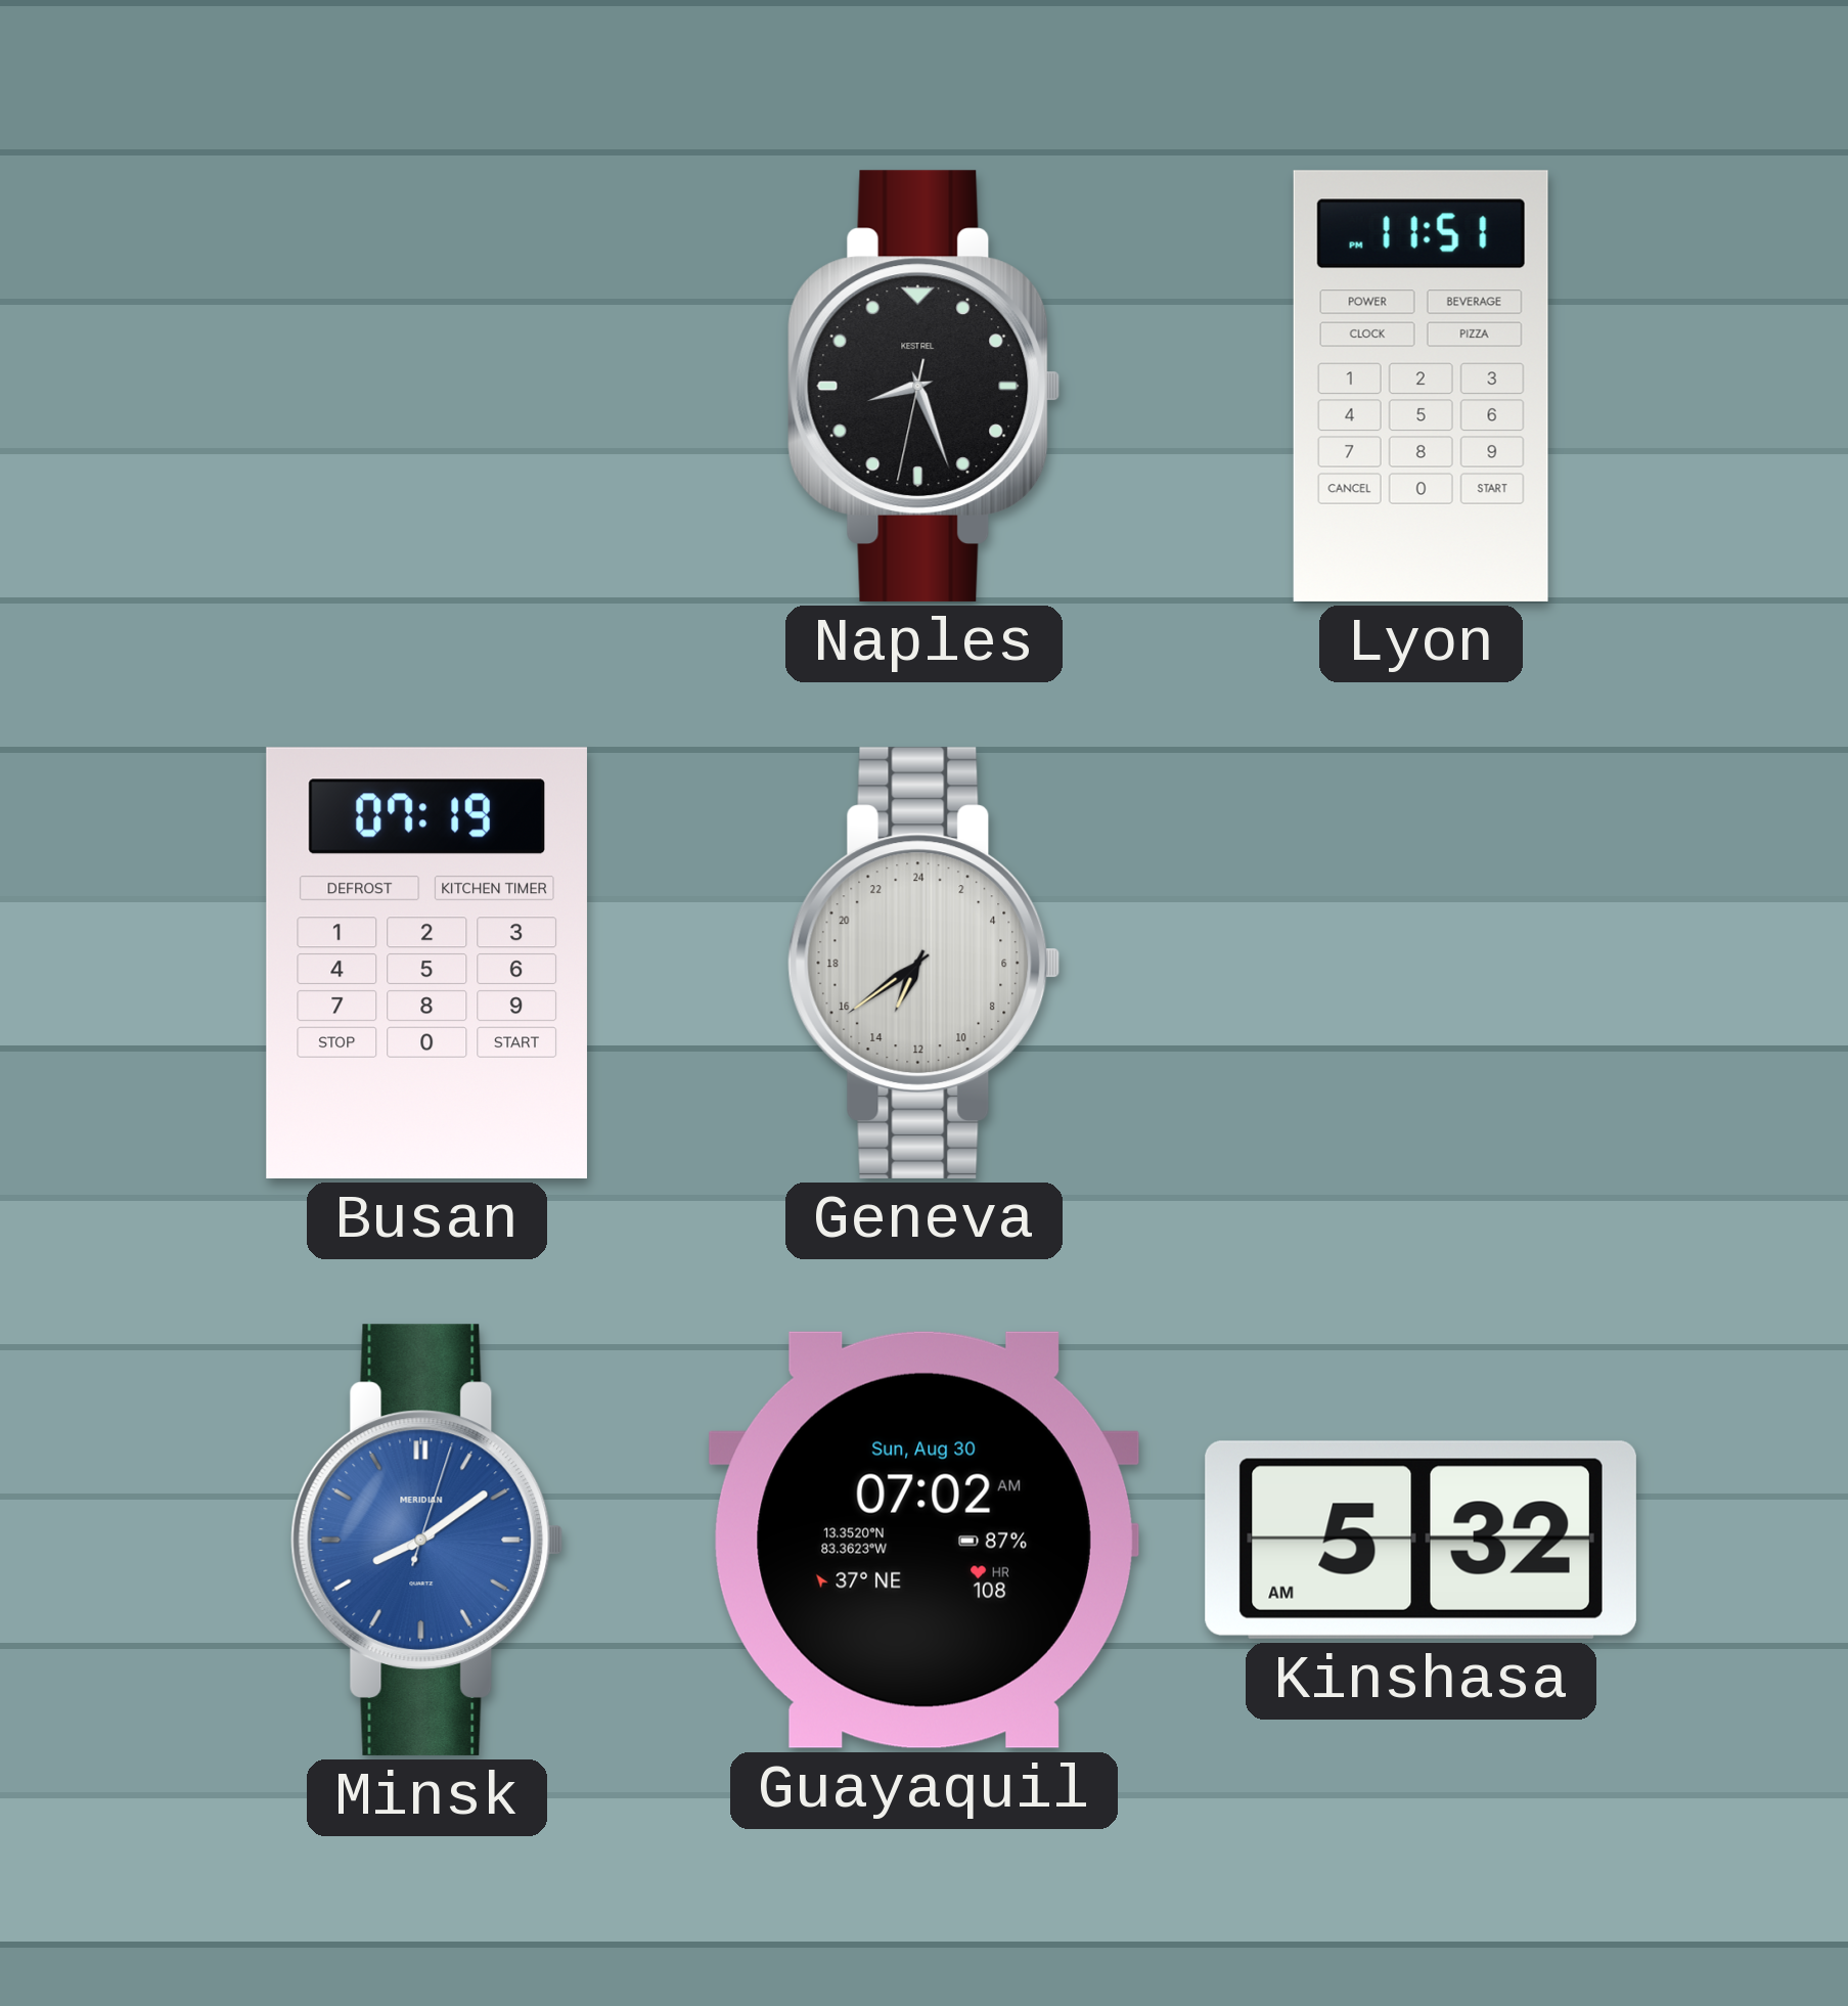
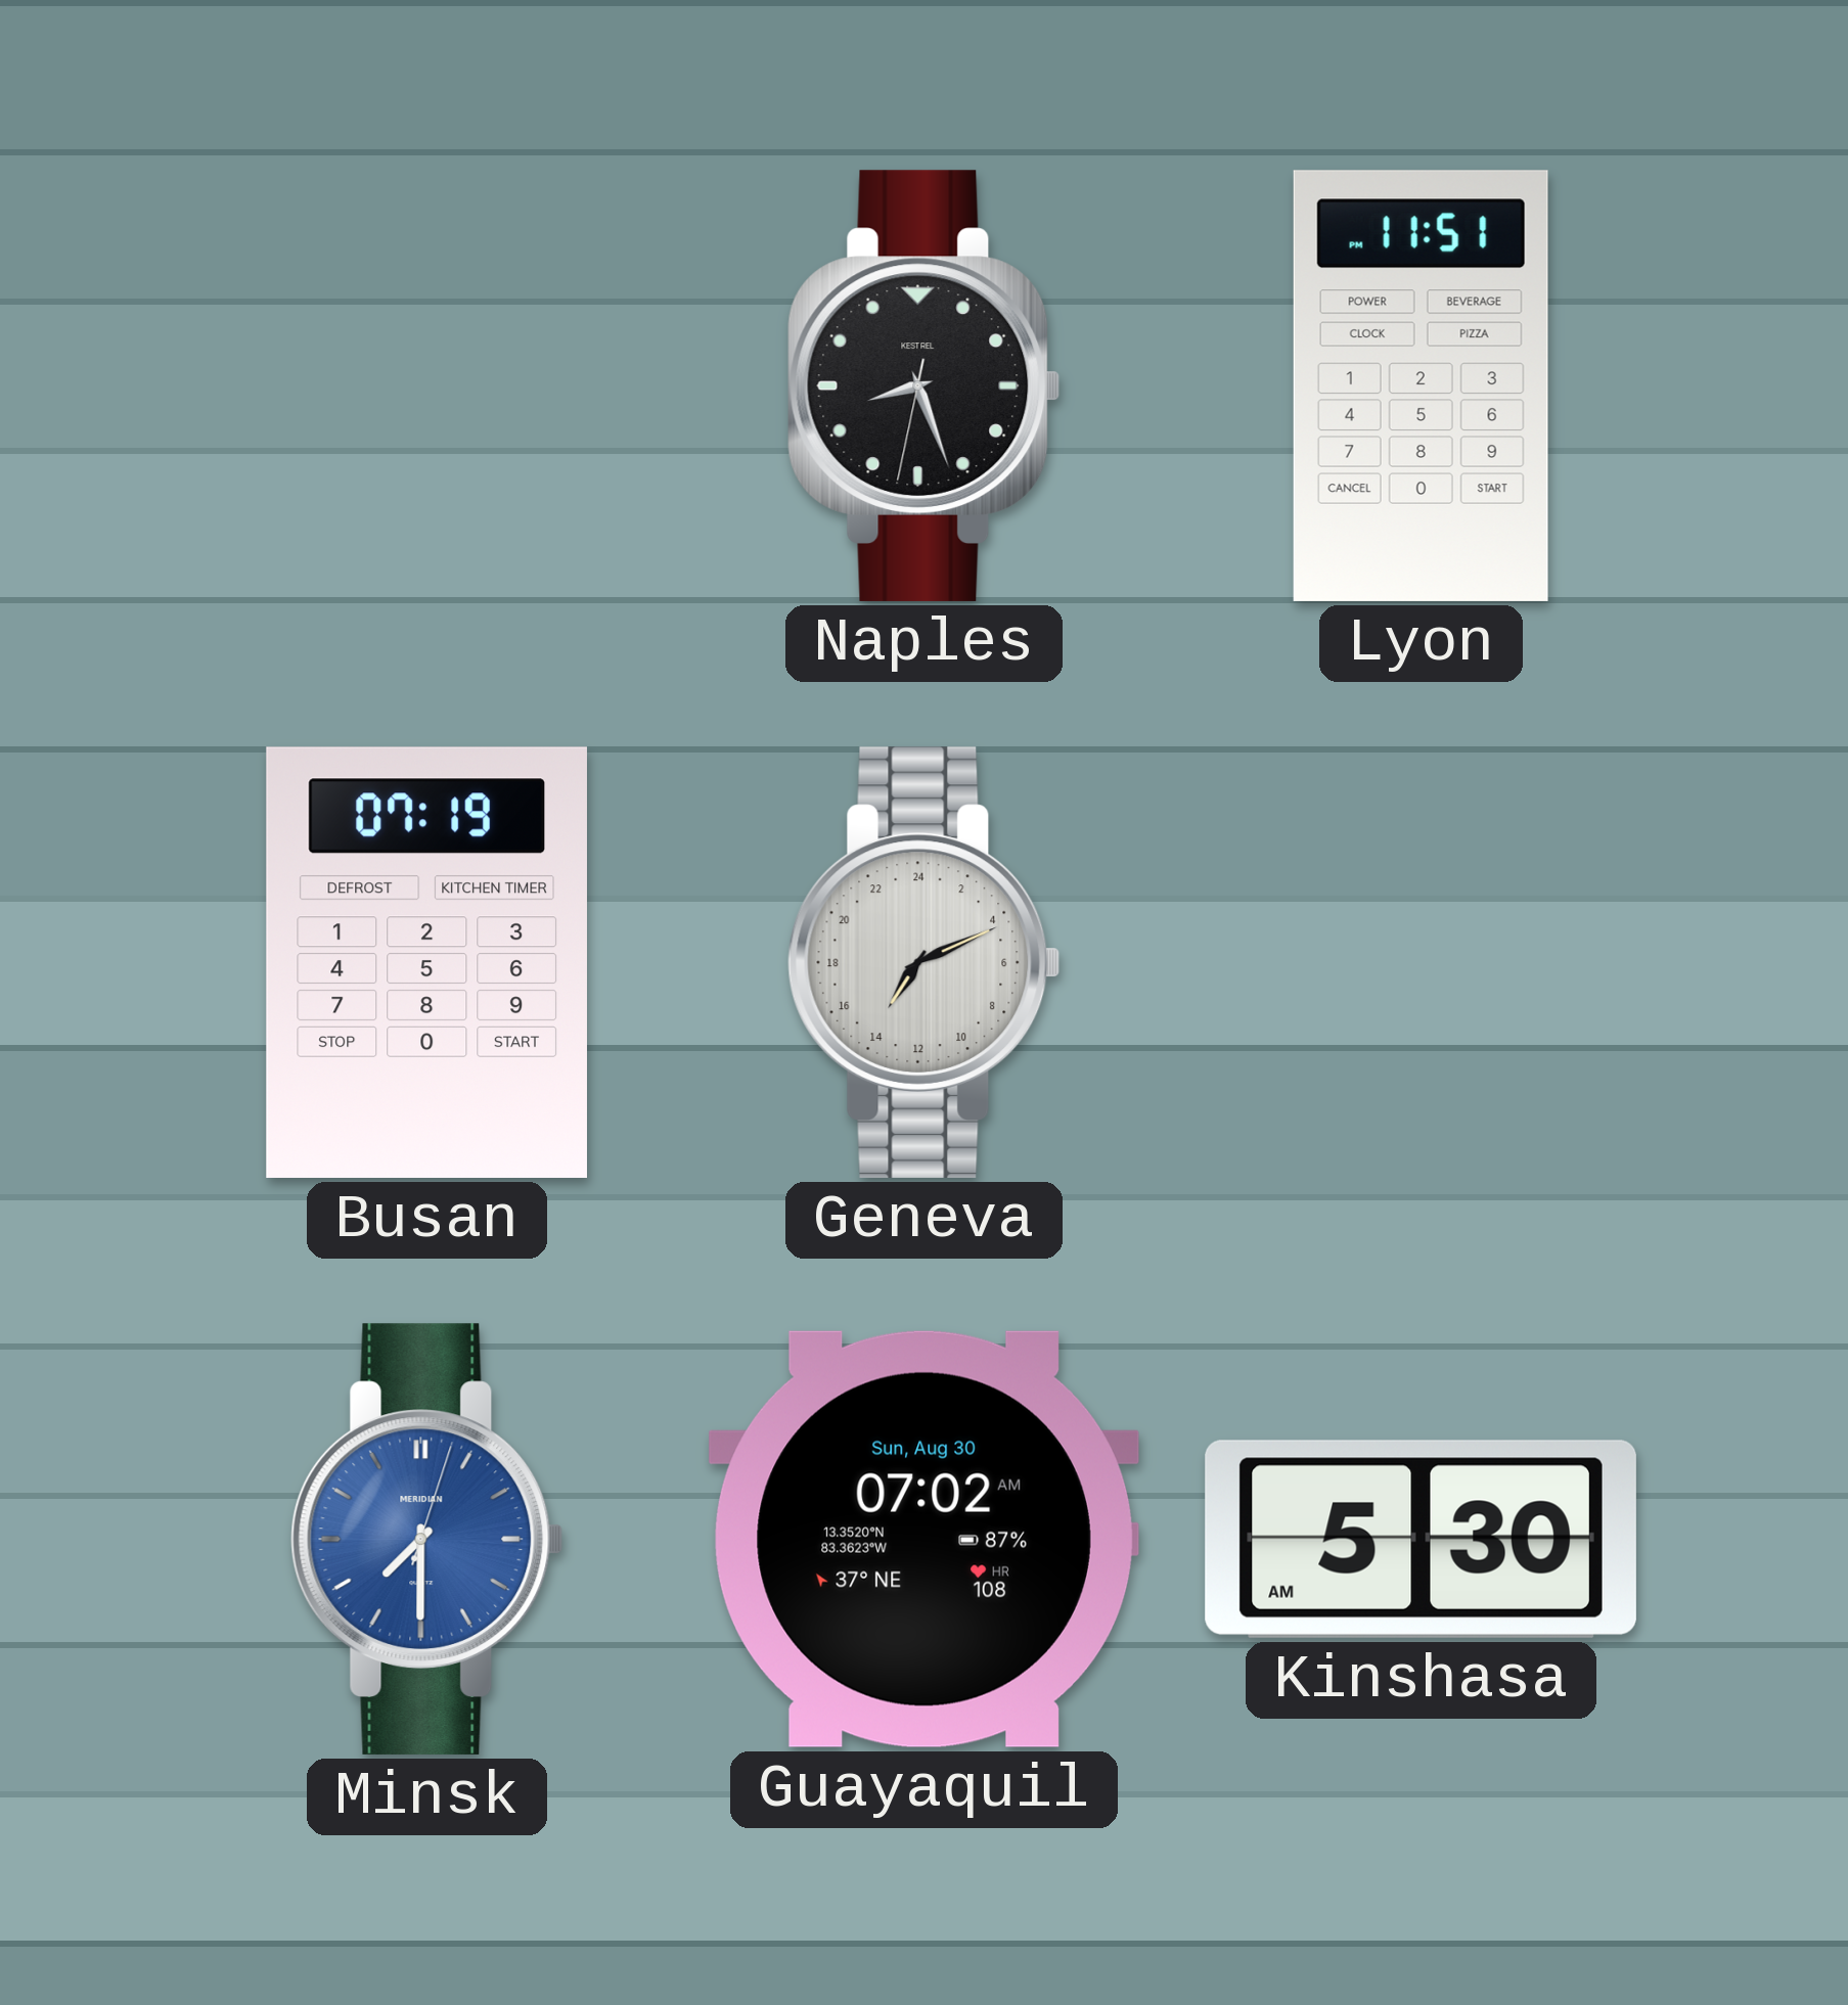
Geneva: 13:39 -> 14:11
Minsk: 8:09 -> 7:30
Kinshasa: 5:32 -> 5:30
